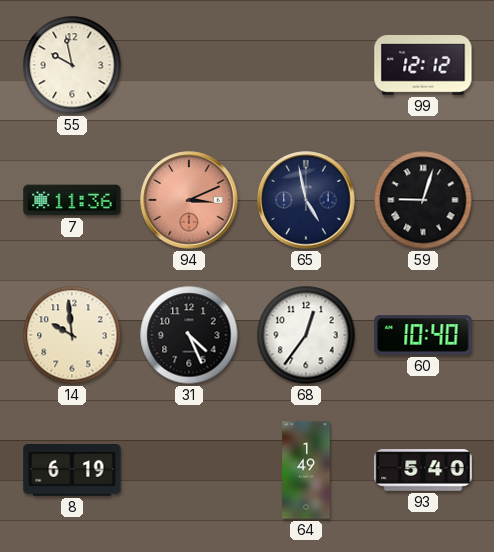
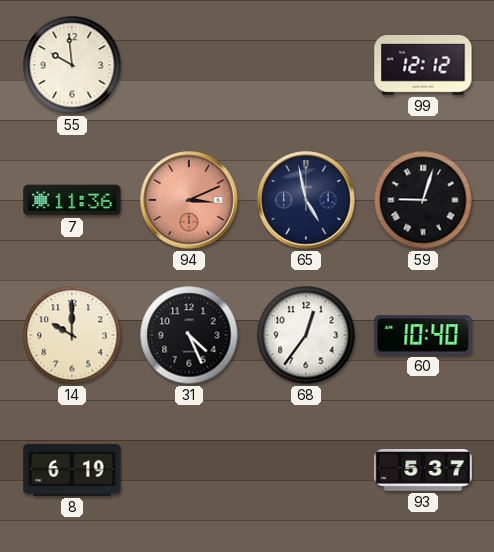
55: 9:58 -> 9:59
14: 9:59 -> 10:00
64: 1:49 -> none
93: 5:40 -> 5:37
